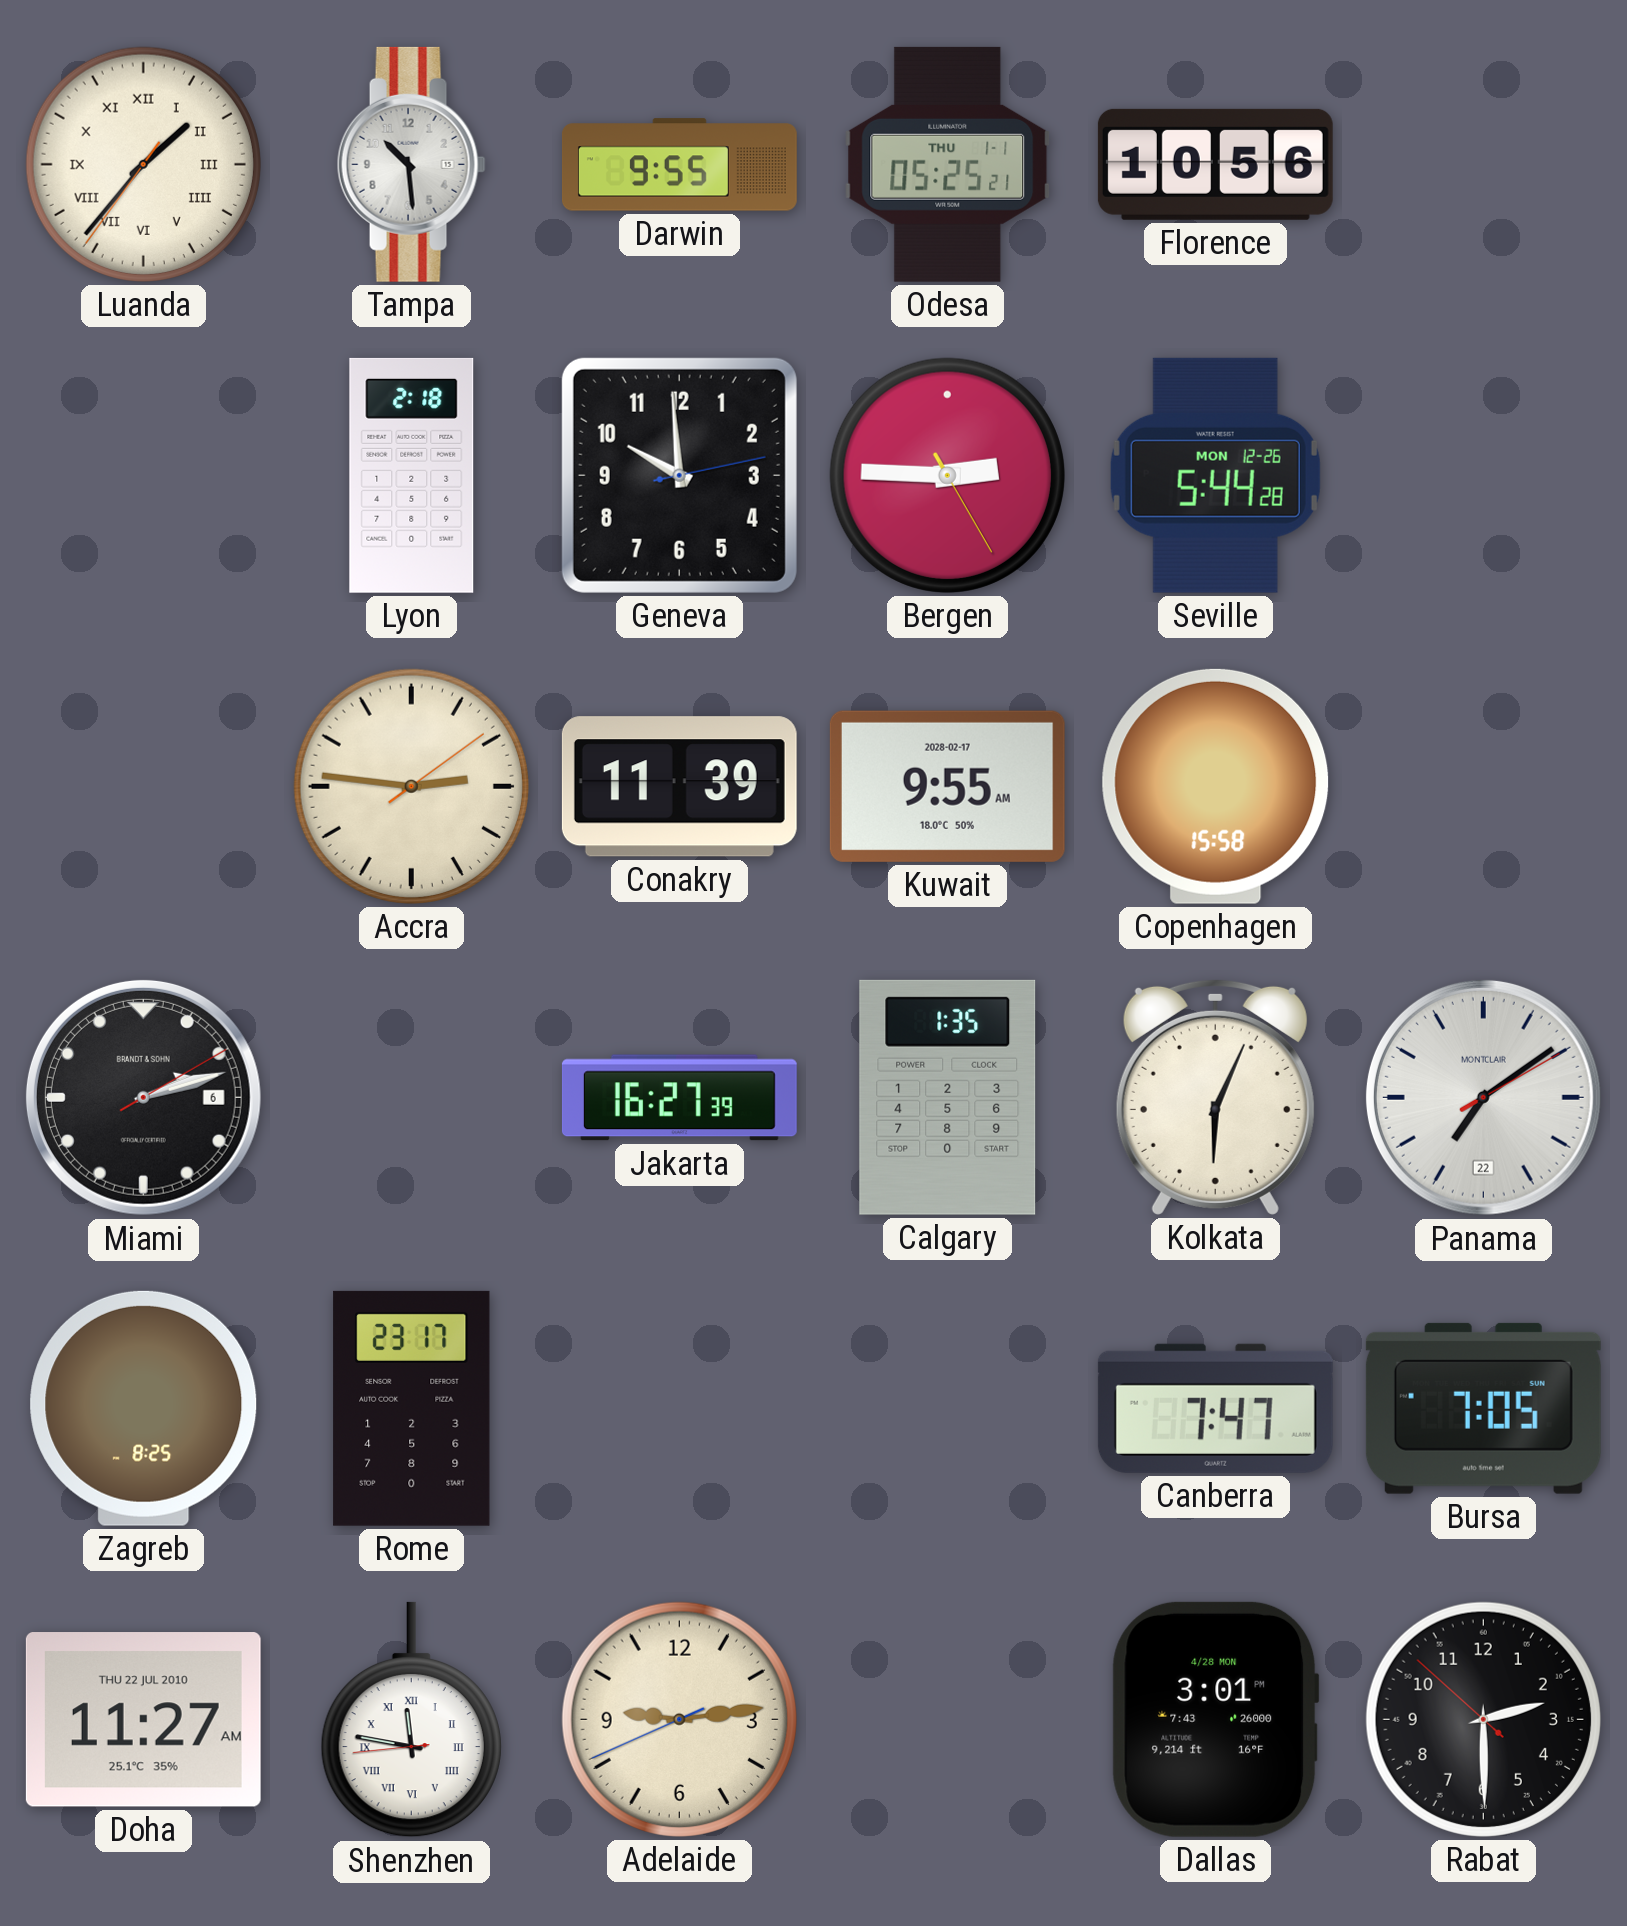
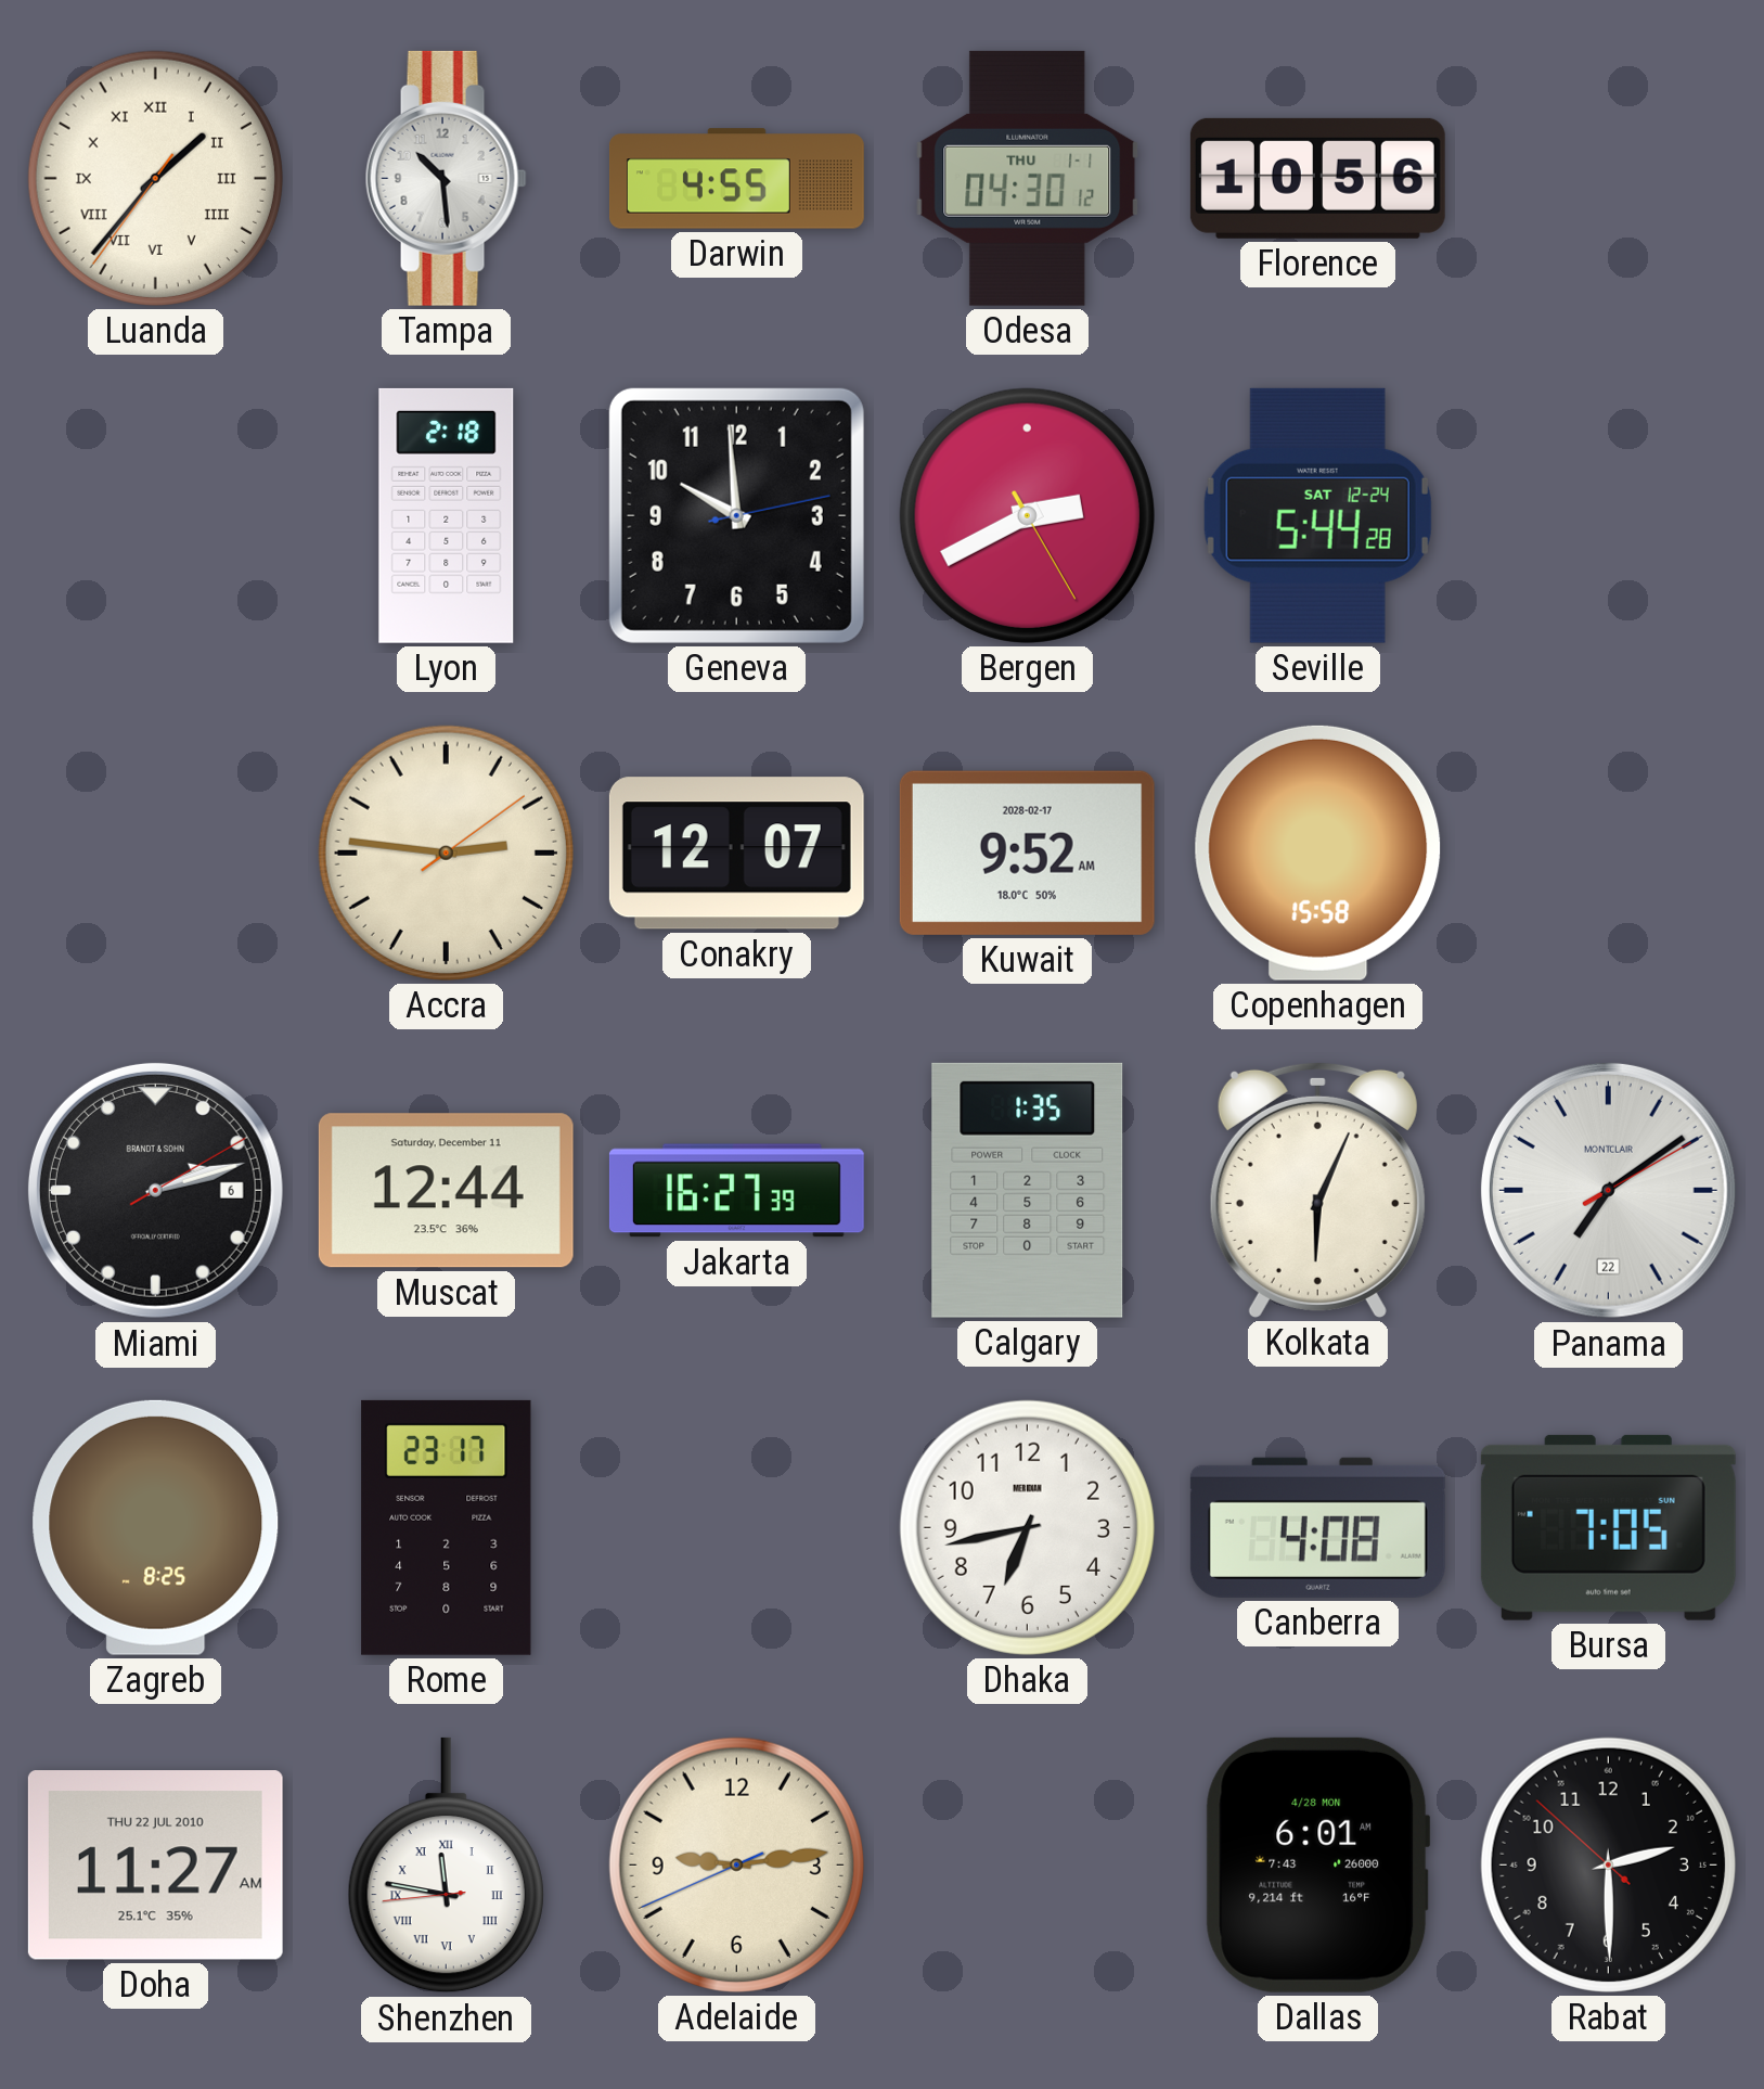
Darwin: 9:55 -> 4:55
Odesa: 05:25 -> 04:30
Bergen: 2:45 -> 2:40
Seville date: MON 12-26 -> SAT 12-24
Conakry: 11:39 -> 12:07
Kuwait: 9:55 -> 9:52
Muscat: none -> 12:44
Dhaka: none -> 6:43
Canberra: 7:47 -> 4:08
Dallas: 3:01 -> 6:01
